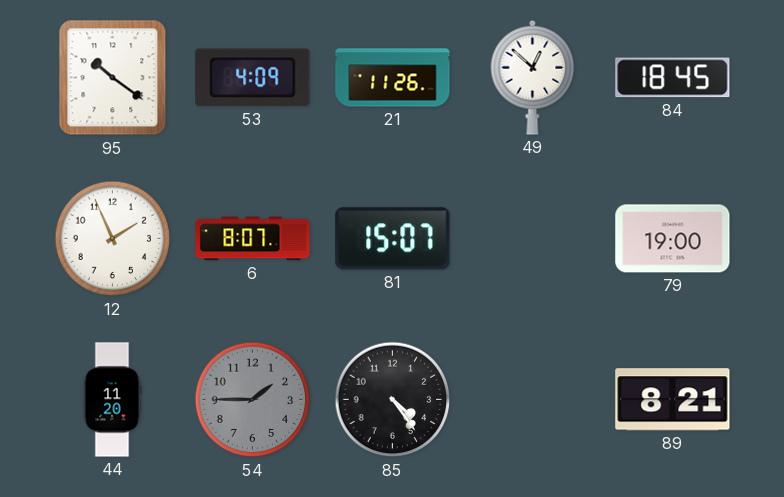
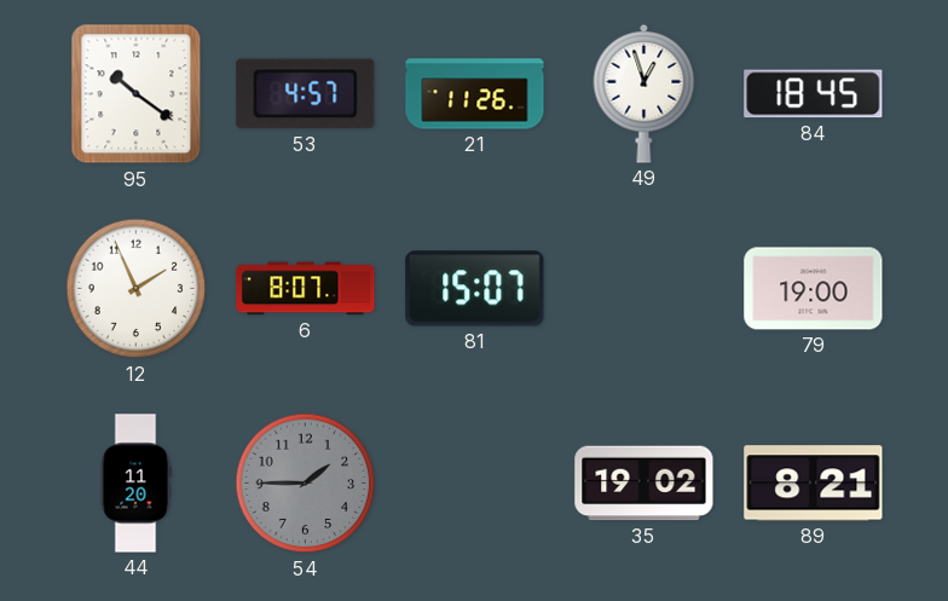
53: 4:09 -> 4:57
49: 12:52 -> 12:57
85: 4:24 -> none
35: none -> 19:02
